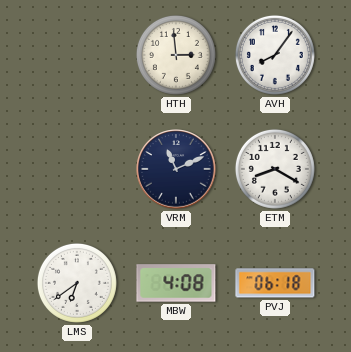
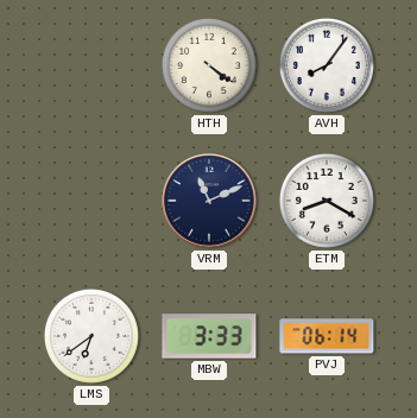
HTH: 2:59 -> 4:21
MBW: 4:08 -> 3:33
PVJ: 06:18 -> 06:14
